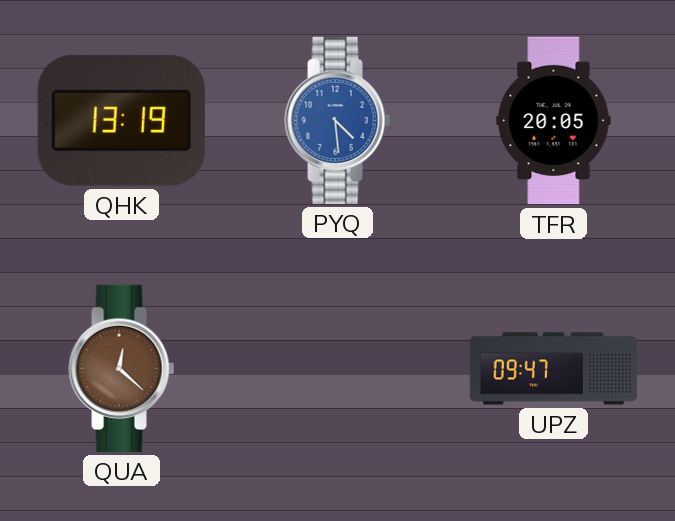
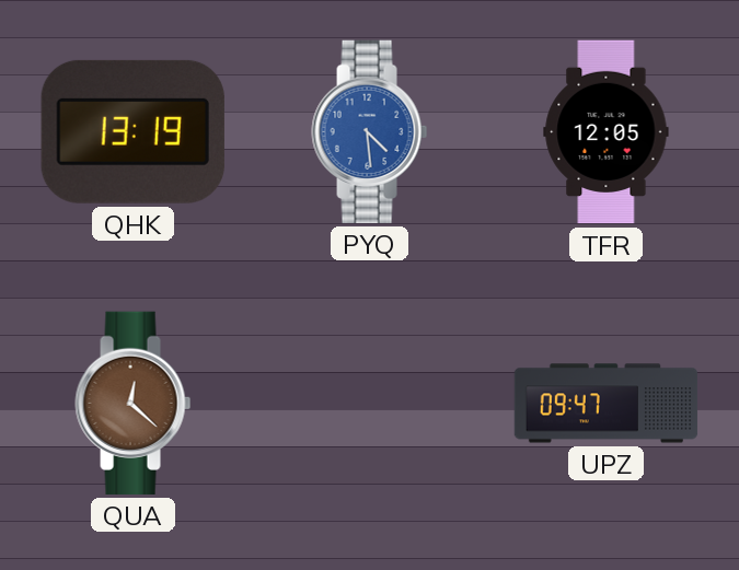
TFR: 20:05 -> 12:05
